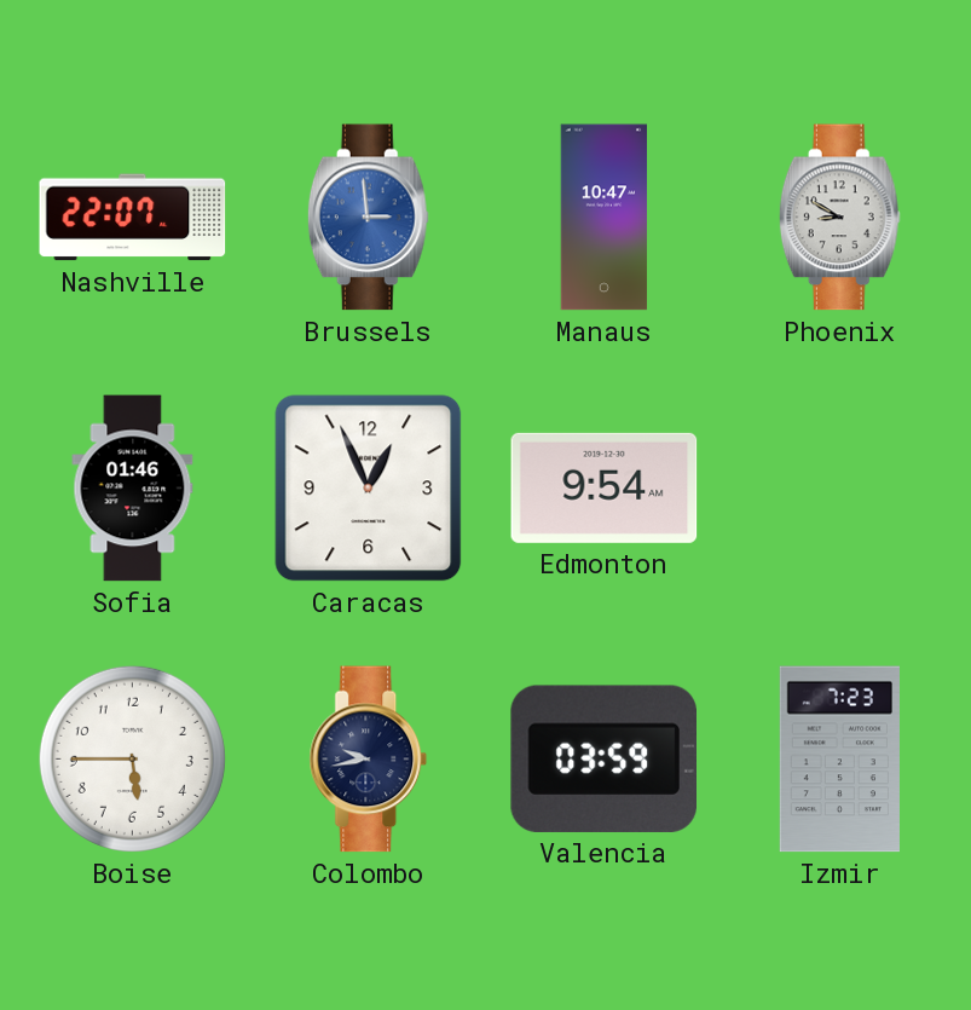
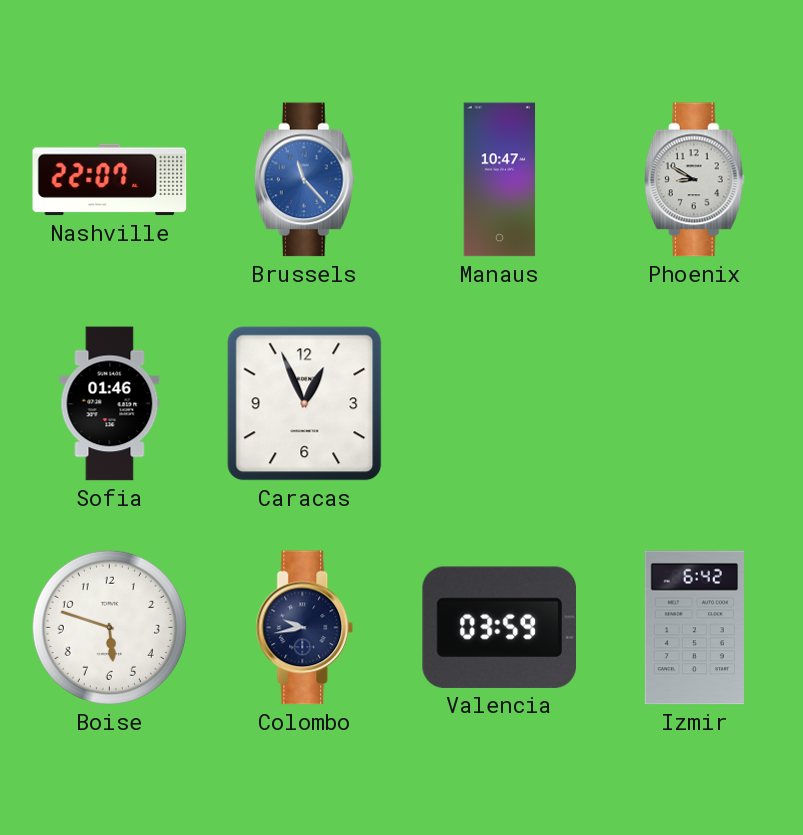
Brussels: 2:59 -> 11:23
Edmonton: 9:54 -> none
Boise: 5:45 -> 5:48
Izmir: 7:23 -> 6:42
